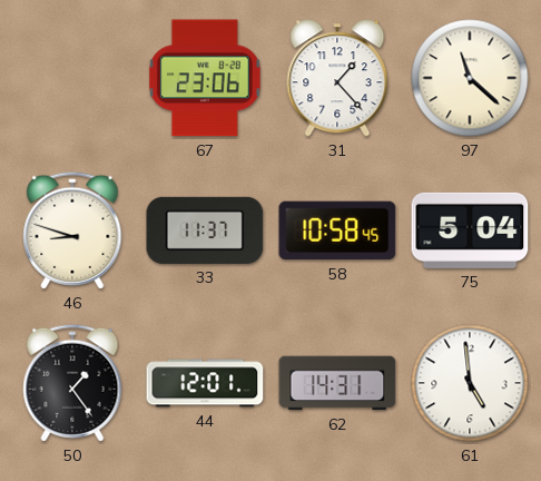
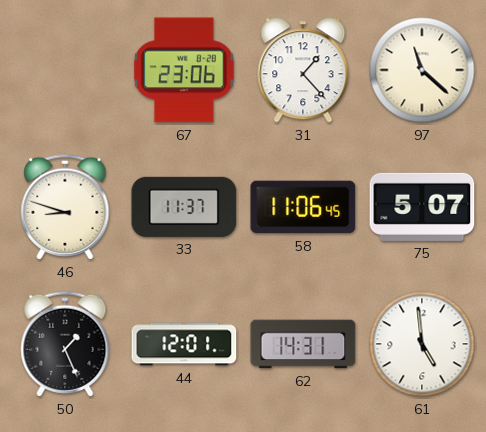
58: 10:58 -> 11:06
75: 5:04 -> 5:07
50: 1:24 -> 1:26
